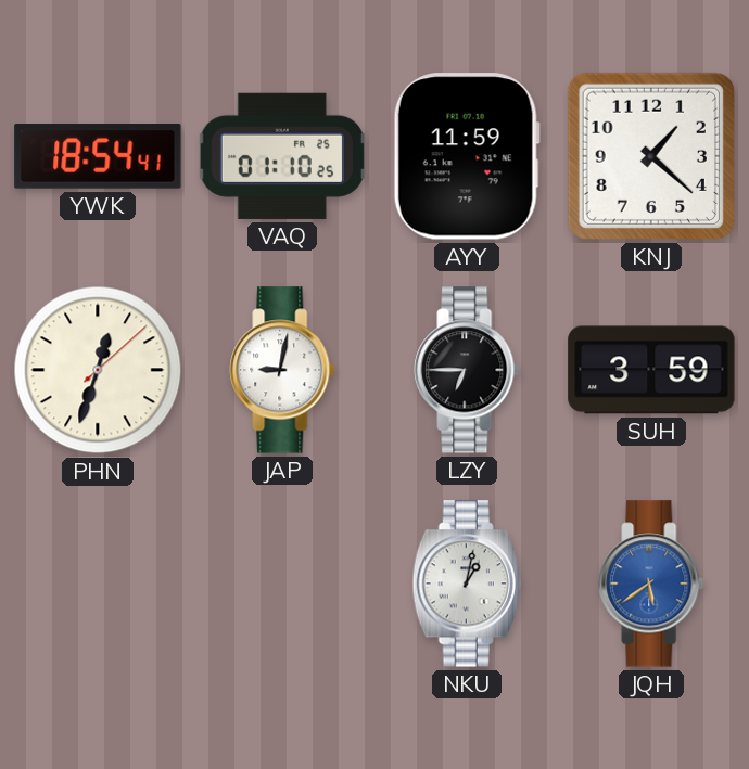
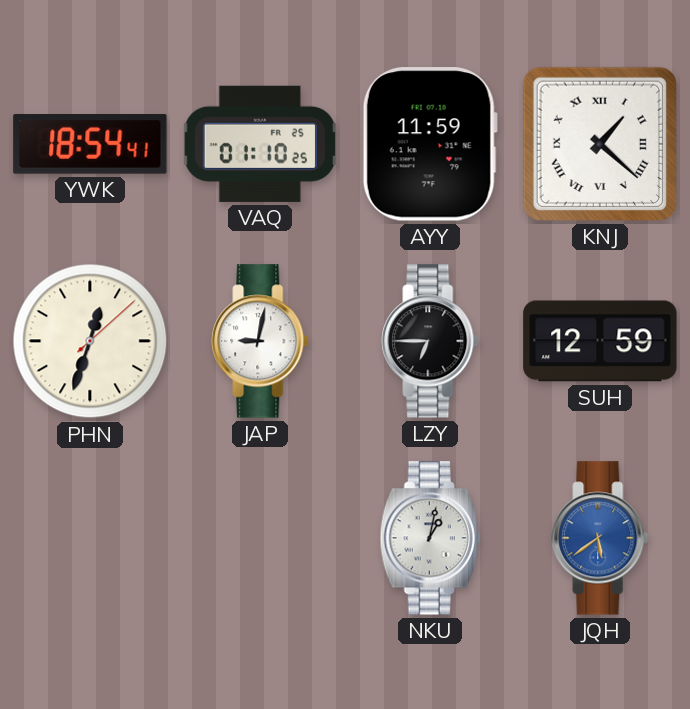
KNJ numerals: Arabic -> Roman
SUH: 3:59 -> 12:59
